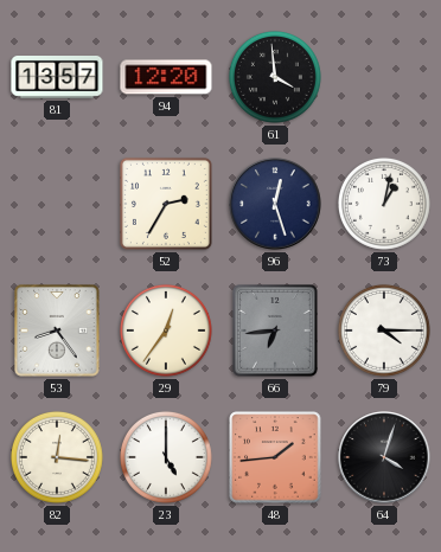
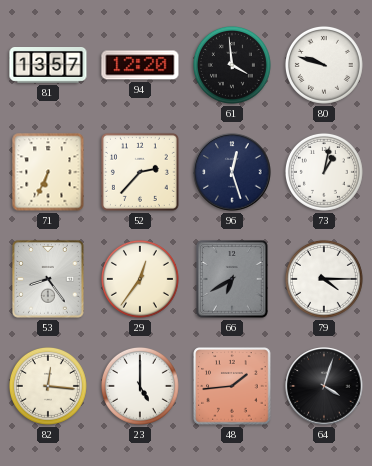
80: none -> 9:48
71: none -> 6:34
52: 2:35 -> 2:37
66: 6:44 -> 6:40
